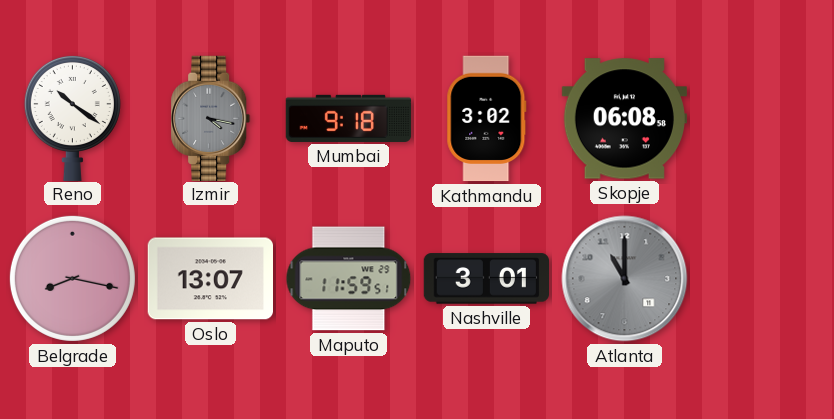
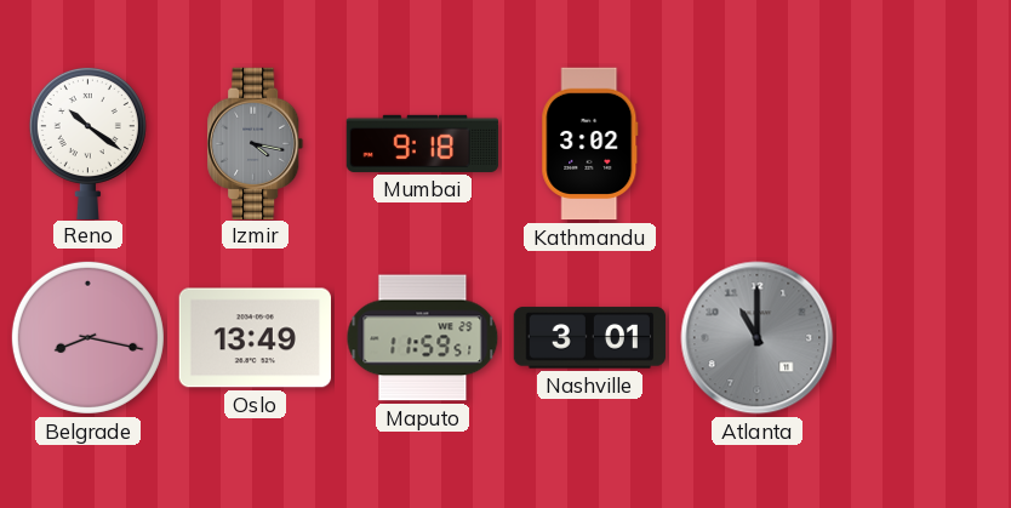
Skopje: 06:08 -> none
Oslo: 13:07 -> 13:49
